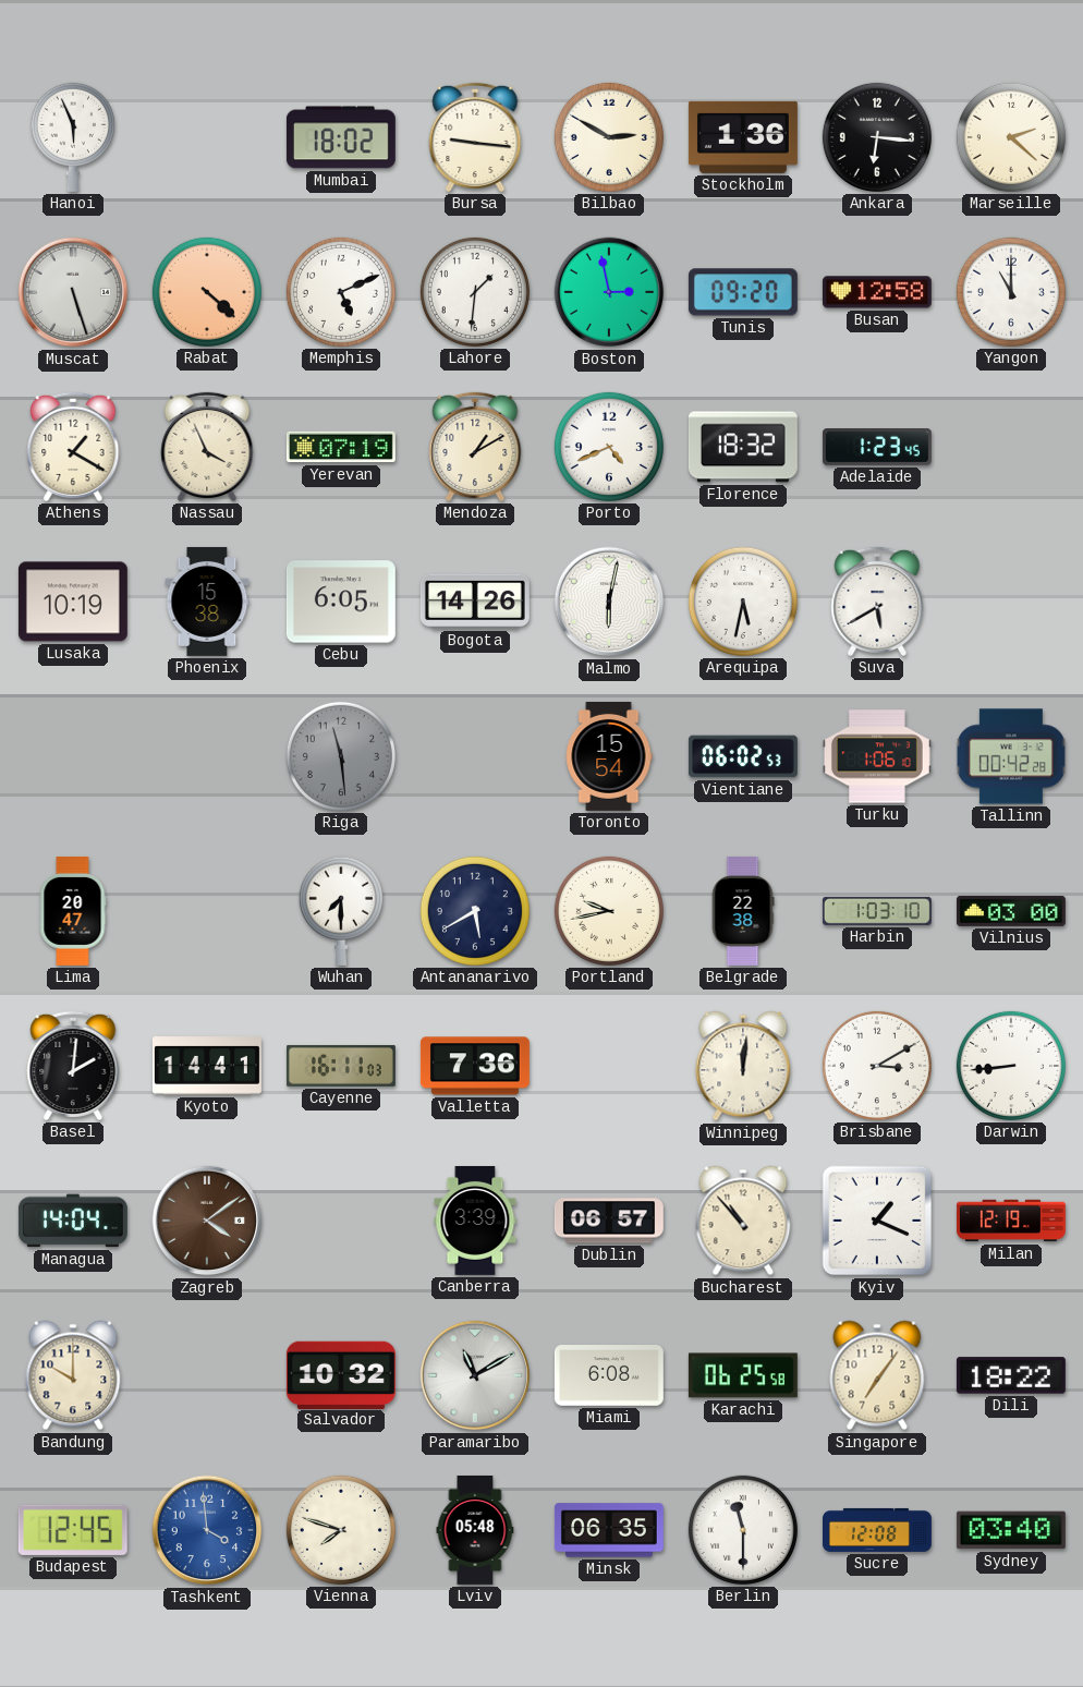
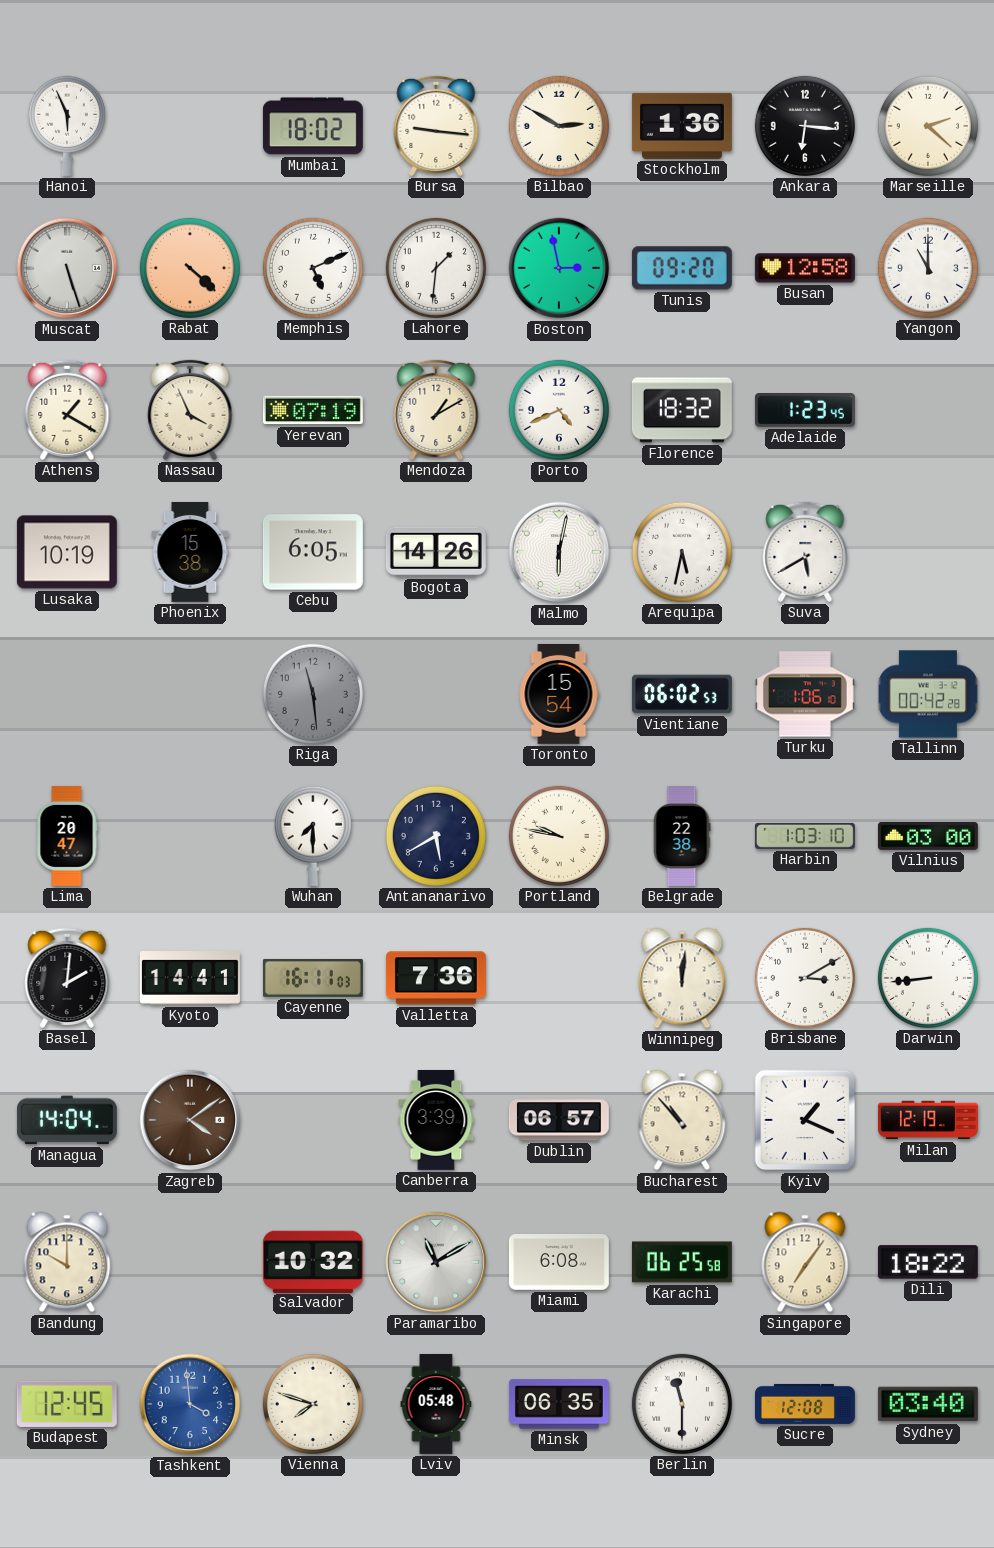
Portland: 9:43 -> 9:47
